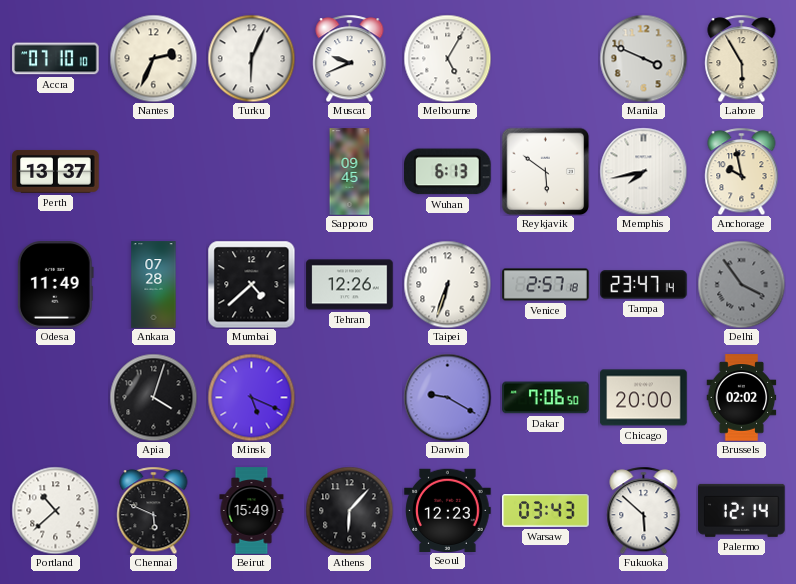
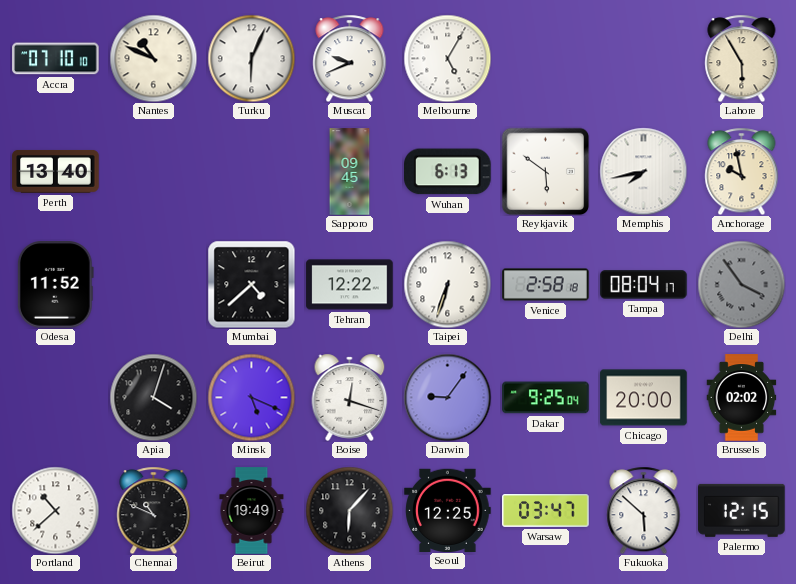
Nantes: 2:34 -> 10:49
Manila: 3:49 -> none
Perth: 13:37 -> 13:40
Odesa: 11:49 -> 11:52
Ankara: 07:28 -> none
Tehran: 12:26 -> 12:22
Venice: 2:57 -> 2:58
Tampa: 23:47 -> 08:04
Boise: none -> 12:18
Darwin: 9:20 -> 9:06
Dakar: 7:06 -> 9:25
Chennai: 5:49 -> 10:49
Beirut: 15:49 -> 19:49
Seoul: 12:23 -> 12:25
Warsaw: 03:43 -> 03:47
Palermo: 12:14 -> 12:15
